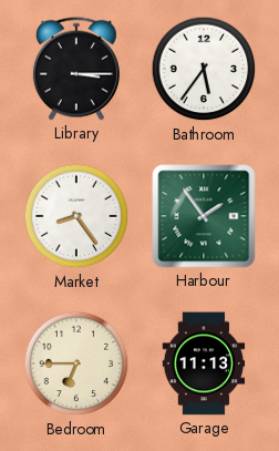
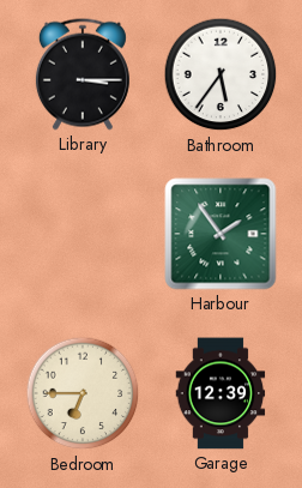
Market: 8:24 -> none
Garage: 11:13 -> 12:39
